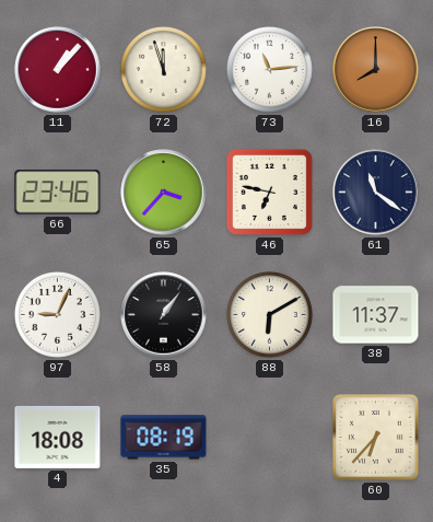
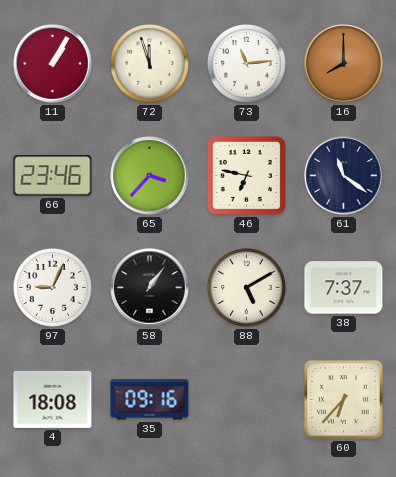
11: 1:07 -> 1:05
88: 6:10 -> 5:10
38: 11:37 -> 7:37
35: 08:19 -> 09:16
